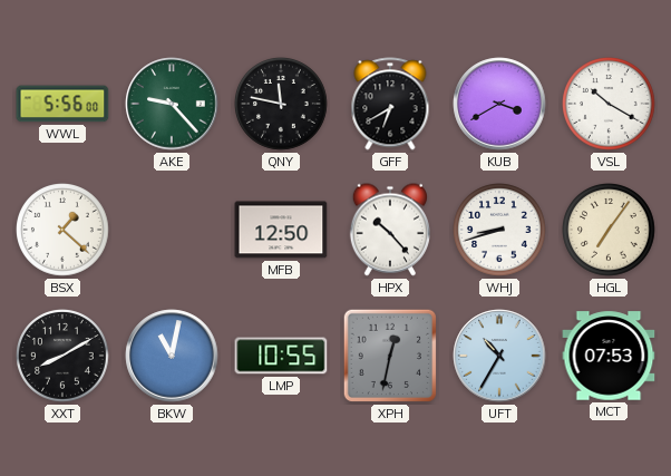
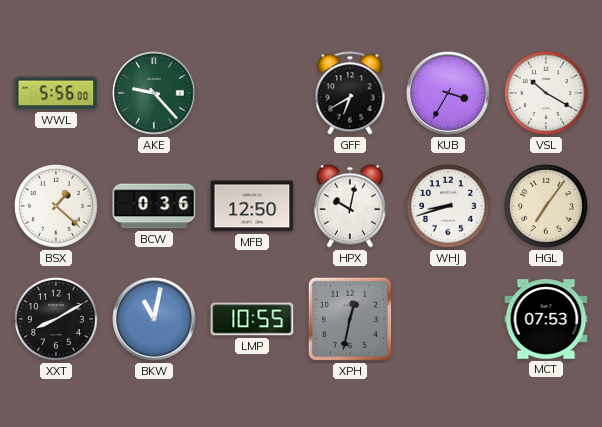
QNY: 11:47 -> none
KUB: 3:40 -> 3:35
BCW: none -> 0:36
HPX: 10:23 -> 10:02
UFT: 10:35 -> none
